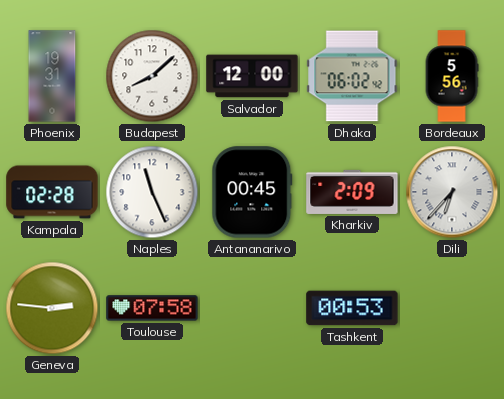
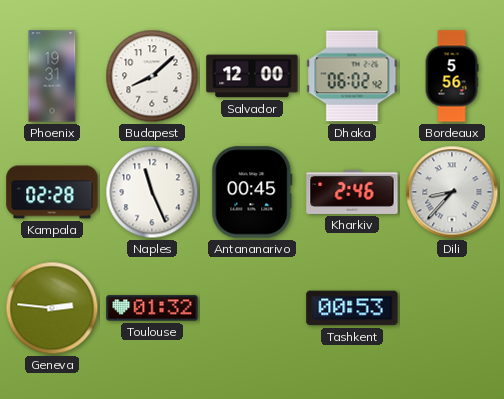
Kharkiv: 2:09 -> 2:46
Dili: 6:37 -> 8:37
Toulouse: 07:58 -> 01:32
